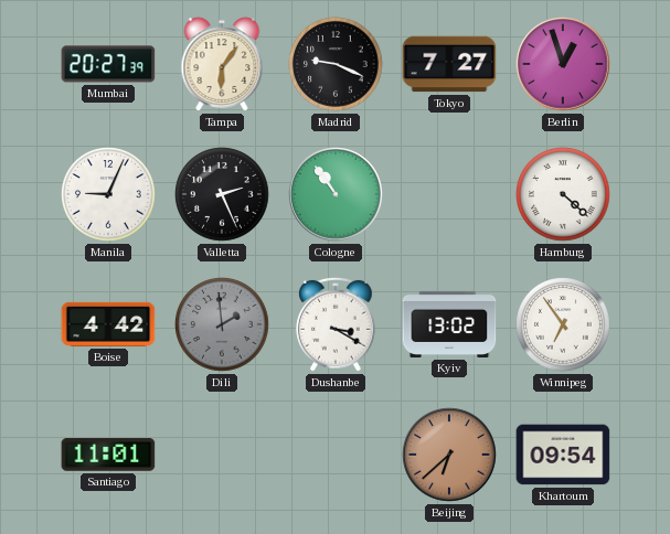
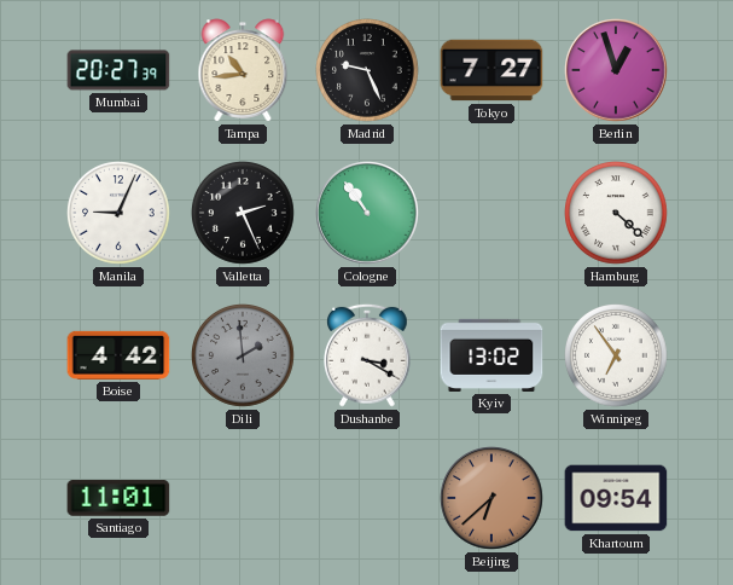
Tampa: 6:06 -> 10:44
Madrid: 9:19 -> 9:26
